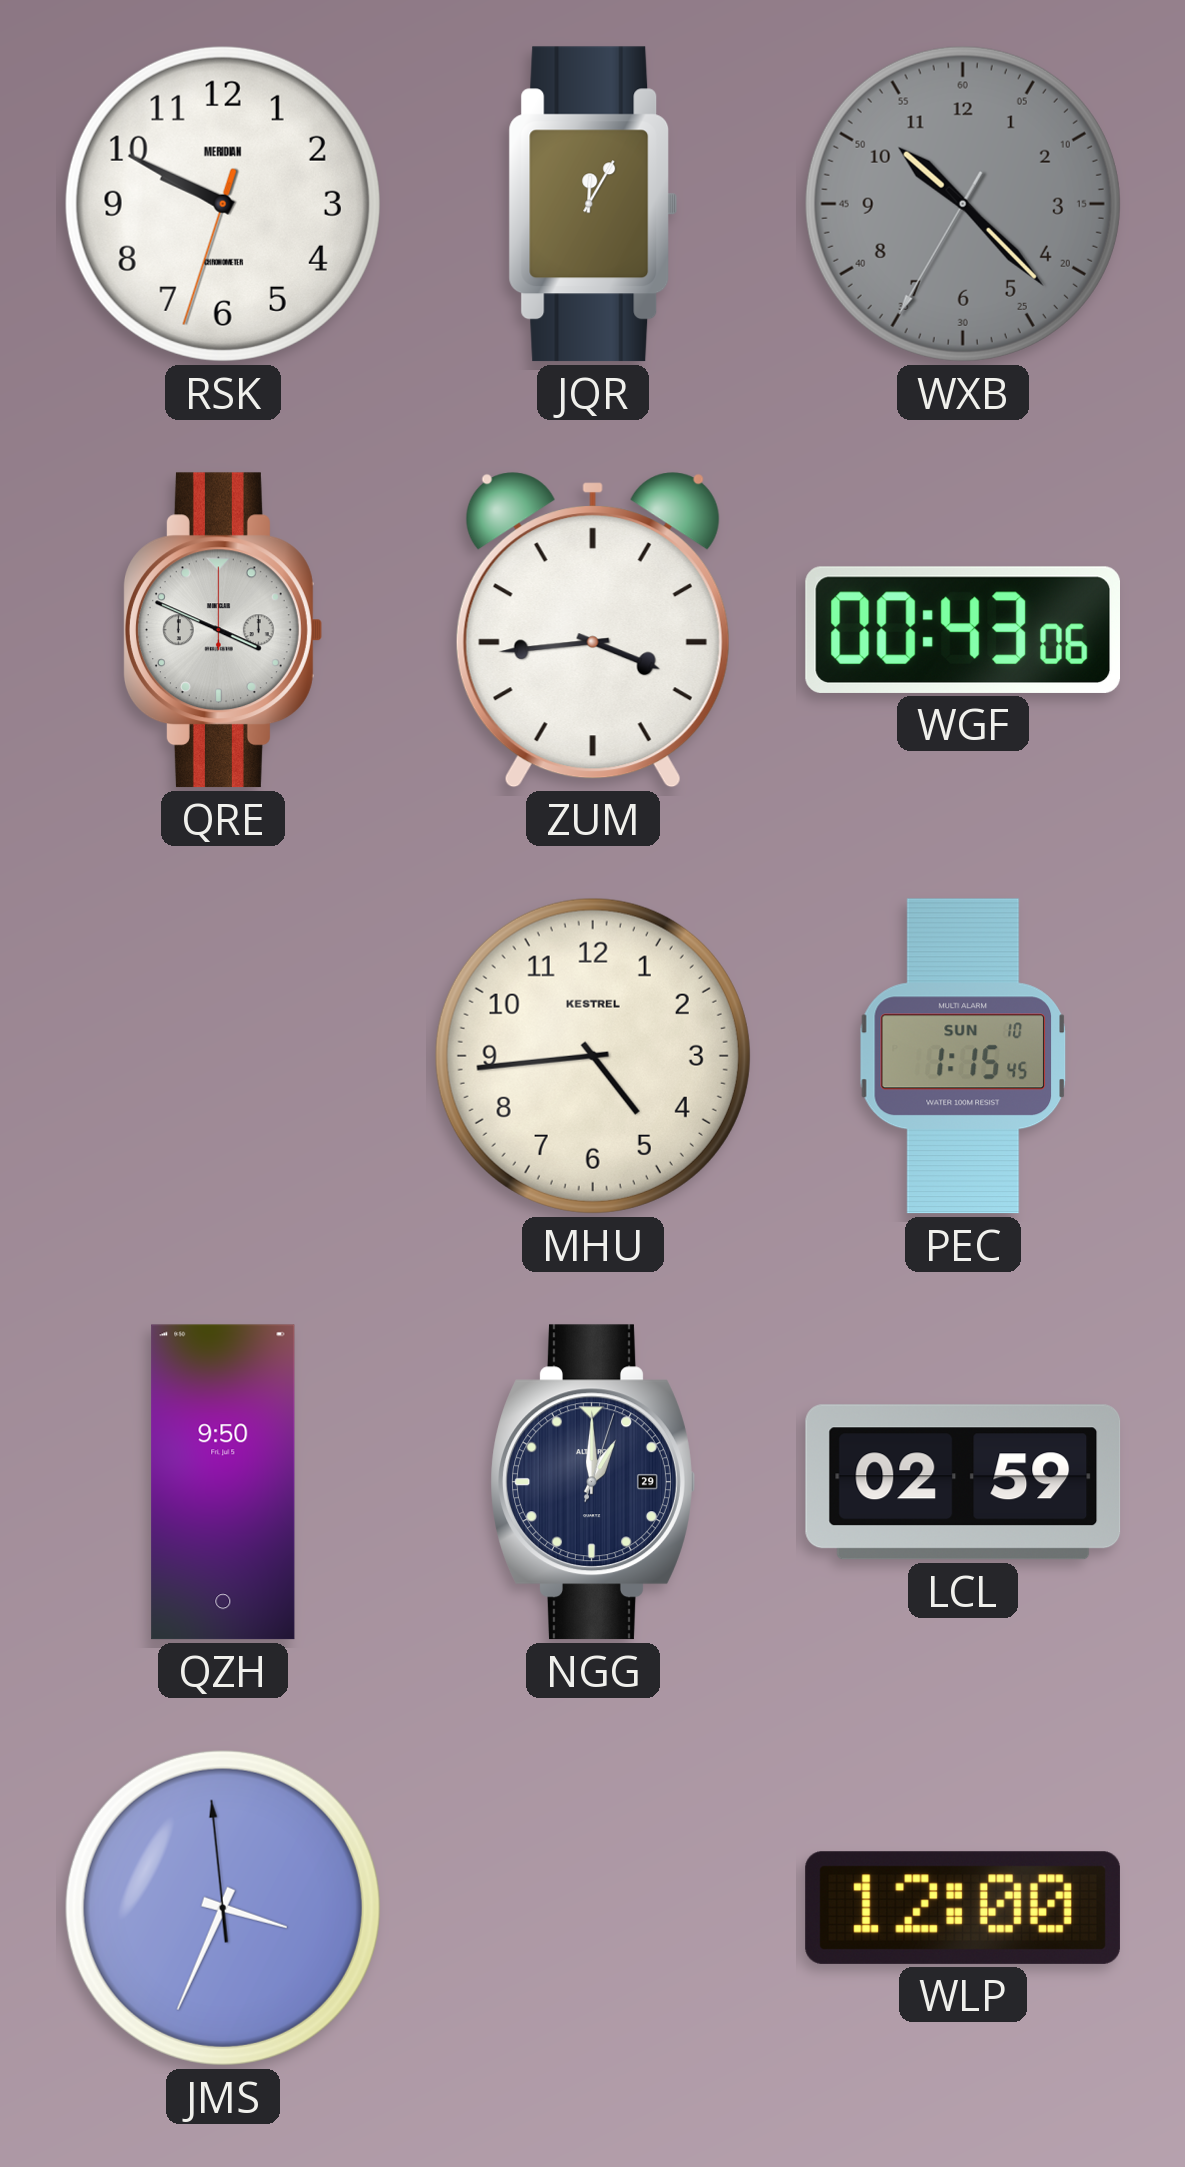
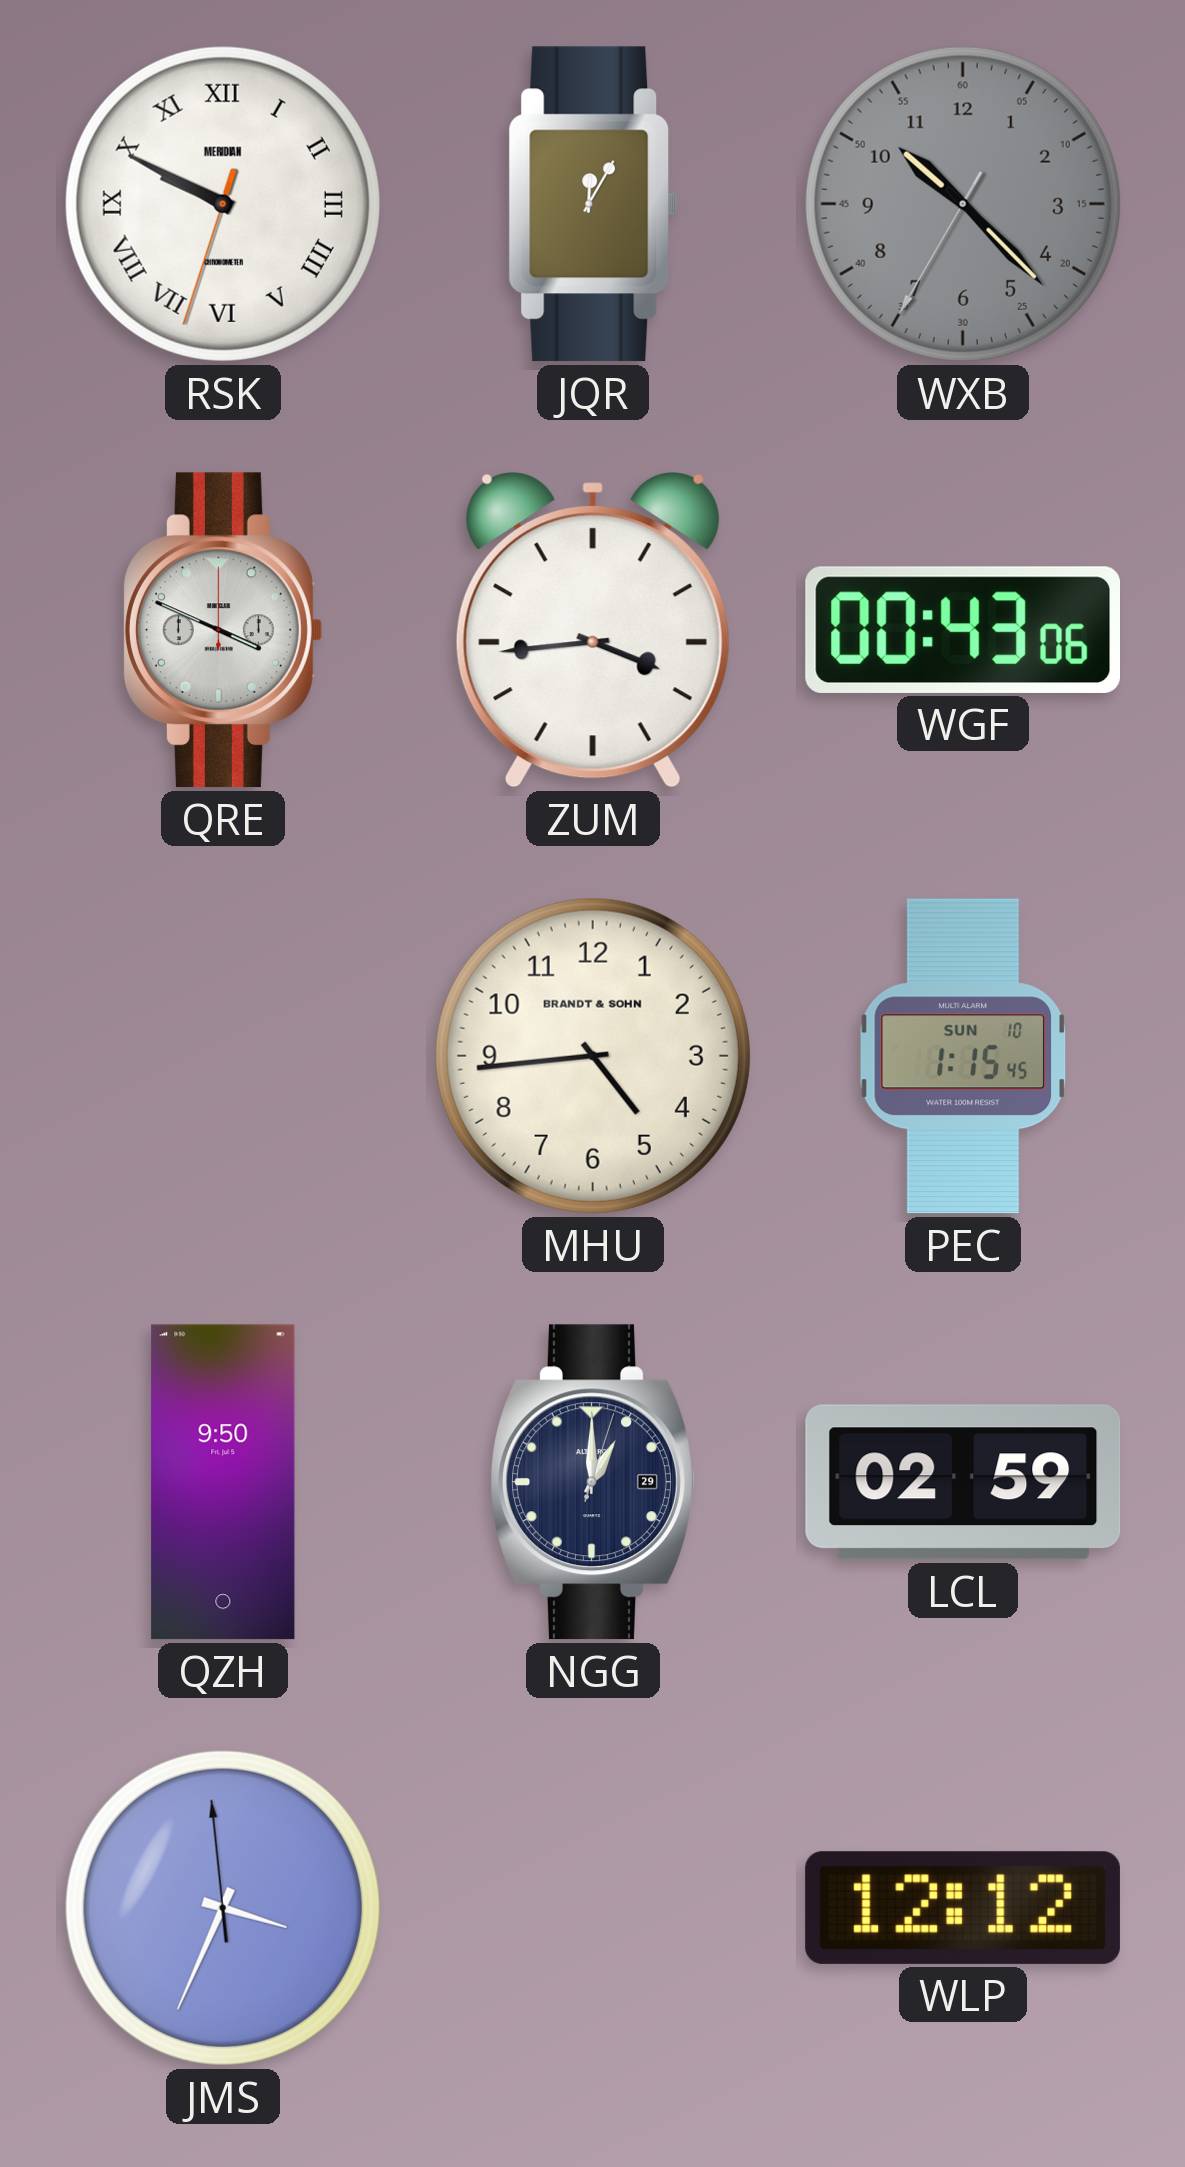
RSK numerals: Arabic -> Roman
MHU brand: KESTREL -> BRANDT & SOHN
WLP: 12:00 -> 12:12
